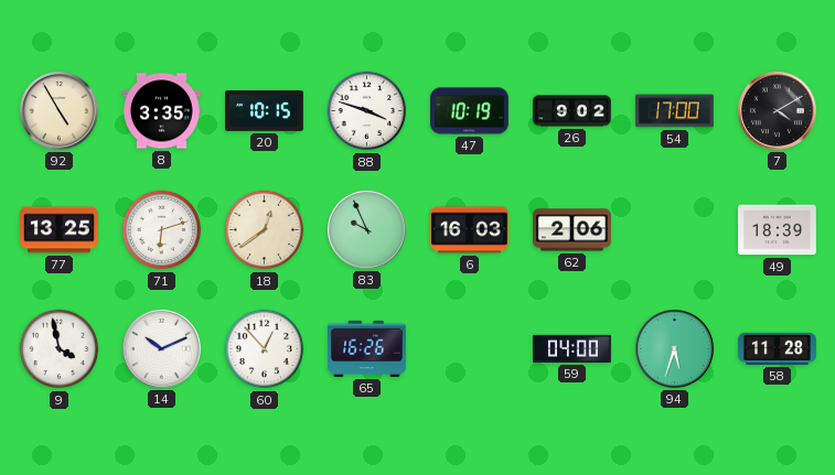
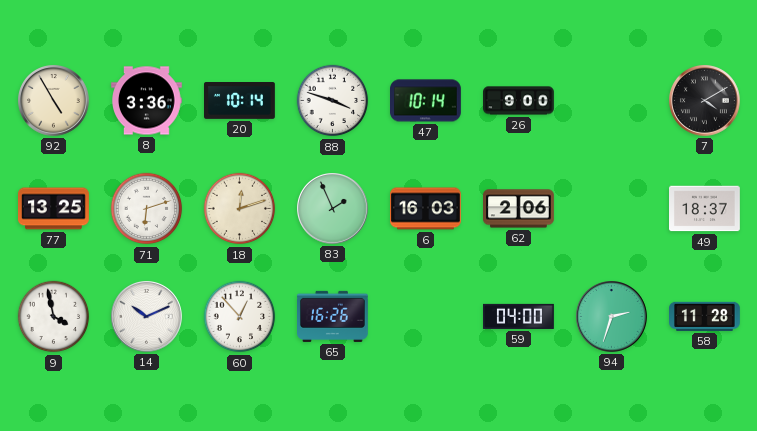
8: 3:35 -> 3:36
20: 10:15 -> 10:14
47: 10:19 -> 10:14
26: 9:02 -> 9:00
54: 17:00 -> none
18: 12:39 -> 12:12
83: 9:56 -> 1:56
49: 18:39 -> 18:37
94: 5:33 -> 2:33
